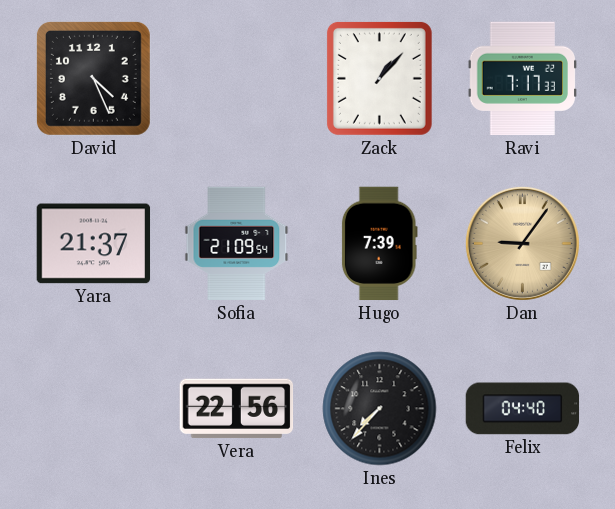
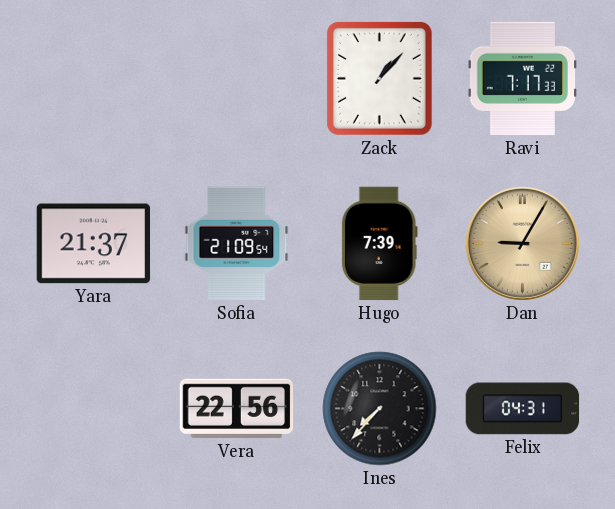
David: 4:26 -> none
Dan: 9:06 -> 9:05
Felix: 04:40 -> 04:31
